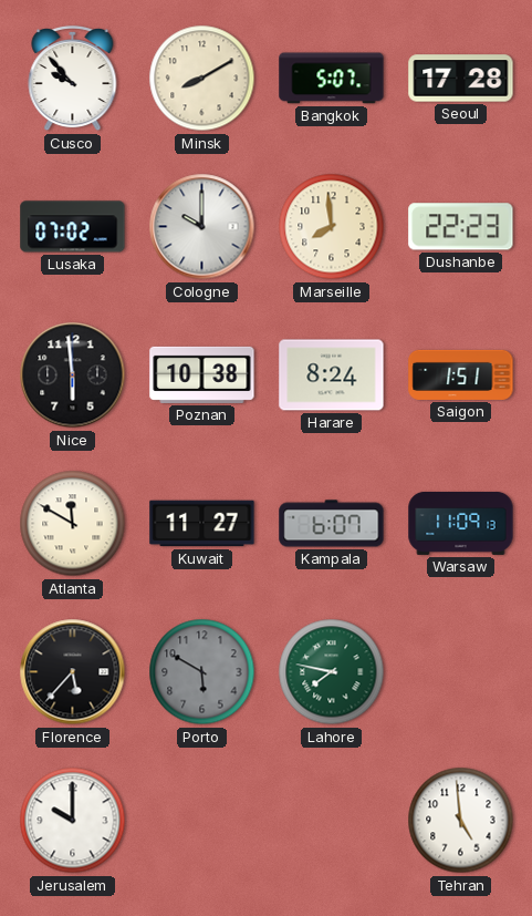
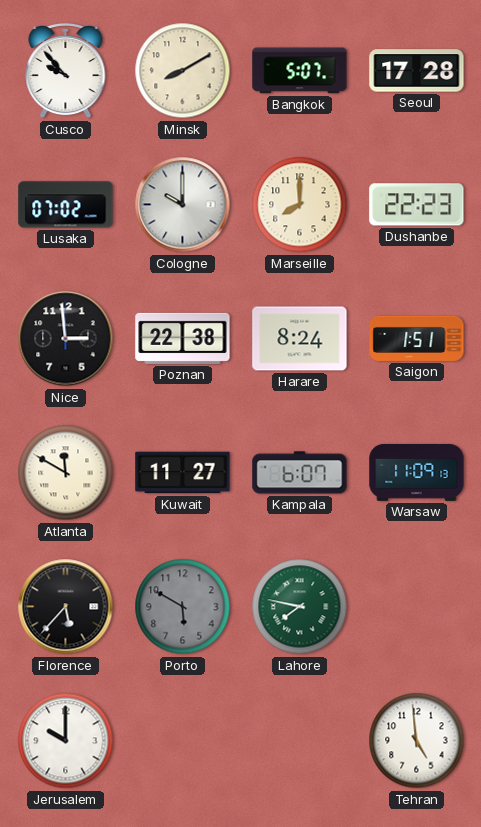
Marseille: 7:59 -> 8:00
Nice: 5:59 -> 2:59
Poznan: 10:38 -> 22:38
